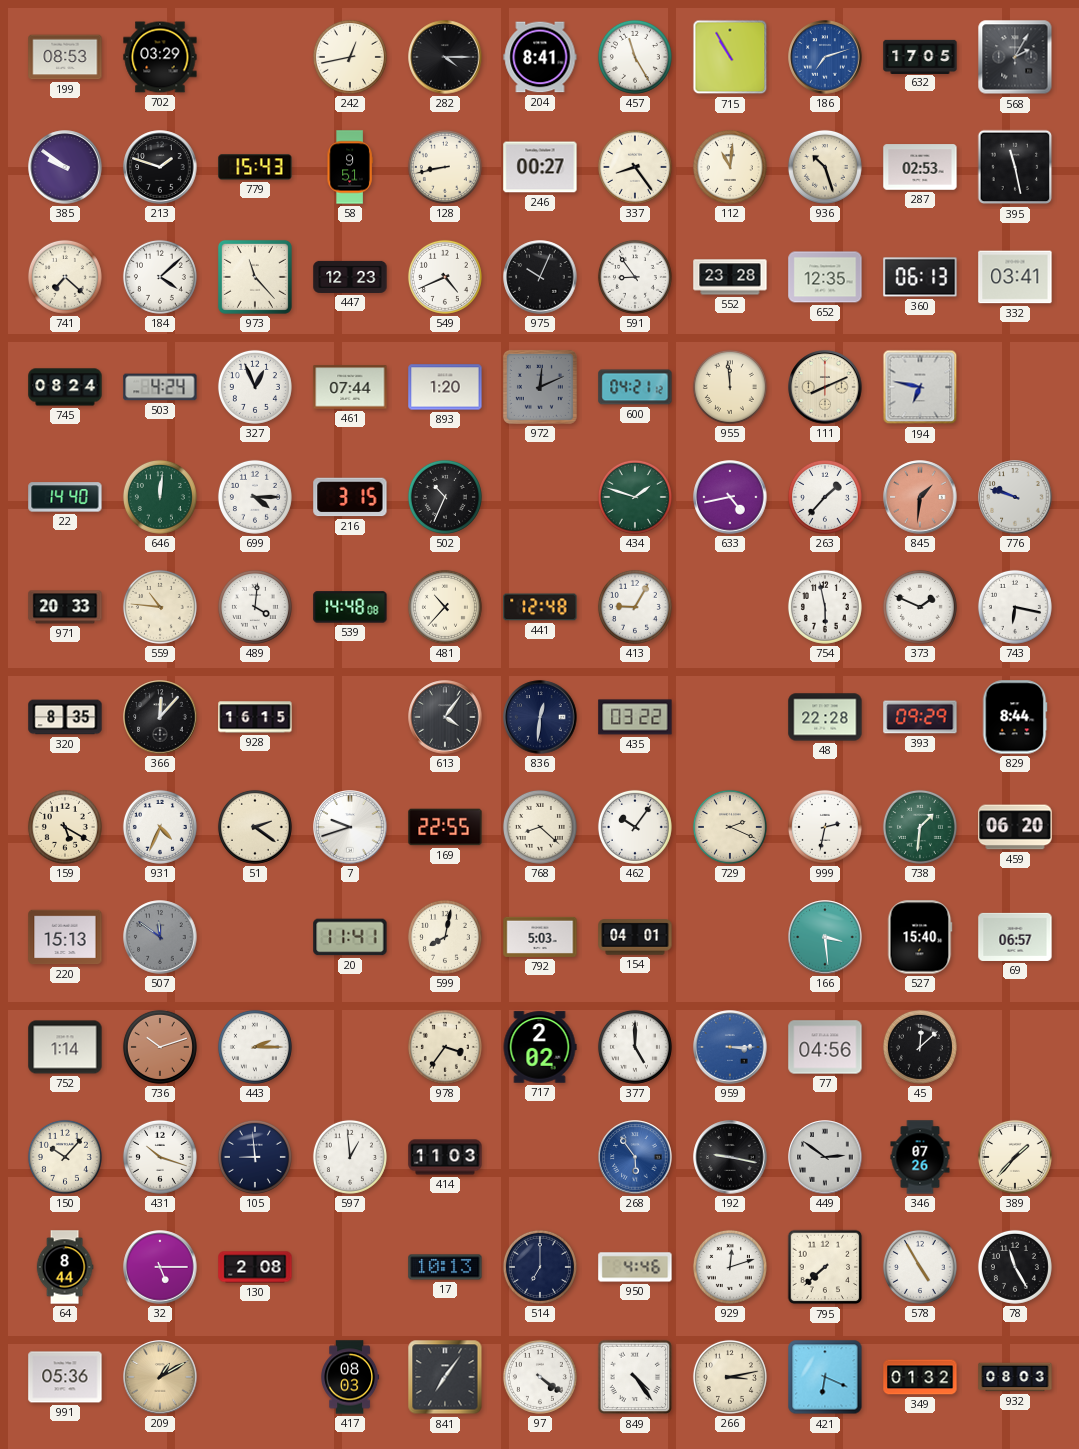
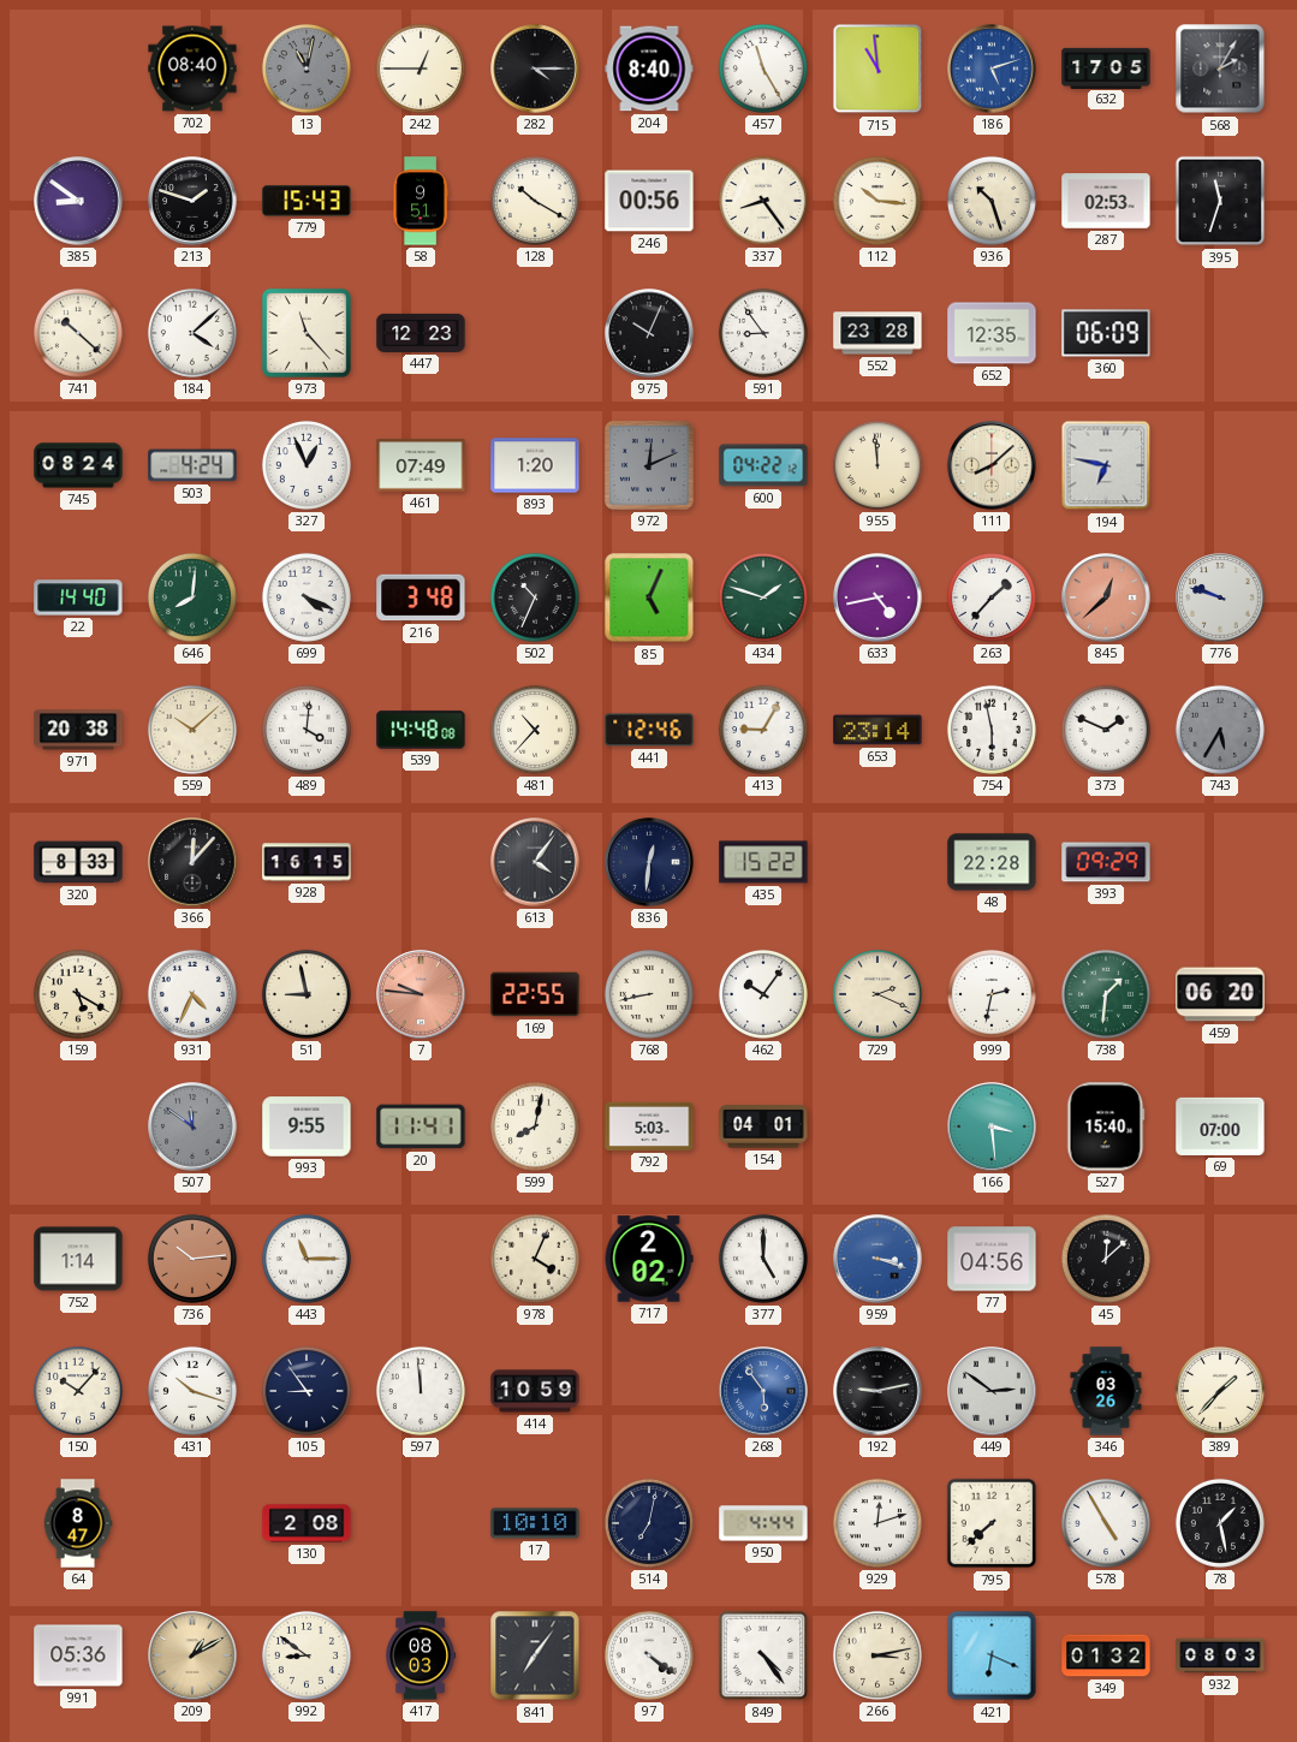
199: 08:53 -> none
702: 03:29 -> 08:40
13: none -> 11:02
242: 12:43 -> 12:45
204: 8:41 -> 8:40
715: 10:55 -> 10:59
186: 7:12 -> 5:12
385: 9:51 -> 8:51
128: 8:43 -> 10:20
246: 00:27 -> 00:56
112: 11:01 -> 10:16
395: 11:28 -> 11:33
741: 7:22 -> 10:22
549: 4:41 -> none
360: 06:13 -> 06:09
332: 03:41 -> none
461: 07:44 -> 07:49
600: 04:21 -> 04:22
111: 8:11 -> 8:08
646: 12:01 -> 8:01
699: 4:15 -> 4:19
216: 3:15 -> 3:48
85: none -> 5:04
845: 1:31 -> 12:38
971: 20:33 -> 20:38
559: 10:46 -> 10:08
441: 12:48 -> 12:46
653: none -> 23:14
743: 6:17 -> 5:35
743 dial: white -> grey
320: 8:35 -> 8:33
435: 03:22 -> 15:22
829: 8:44 -> none
51: 2:21 -> 8:58
7: 9:42 -> 9:46
7 dial: white -> salmon
768: 8:22 -> 8:43
220: 15:13 -> none
993: none -> 9:55
69: 06:57 -> 07:00
736: 10:12 -> 10:14
443: 2:15 -> 11:15
978: 3:36 -> 4:04
959: 3:15 -> 3:18
105: 8:59 -> 8:54
597: 12:59 -> 11:59
414: 11:03 -> 10:59
192: 9:17 -> 9:13
346: 07:26 -> 03:26
64: 8:44 -> 8:47
32: 5:15 -> none
17: 10:13 -> 10:10
514: 7:00 -> 7:02
950: 4:46 -> 4:44
78: 11:25 -> 1:28
992: none -> 8:51
